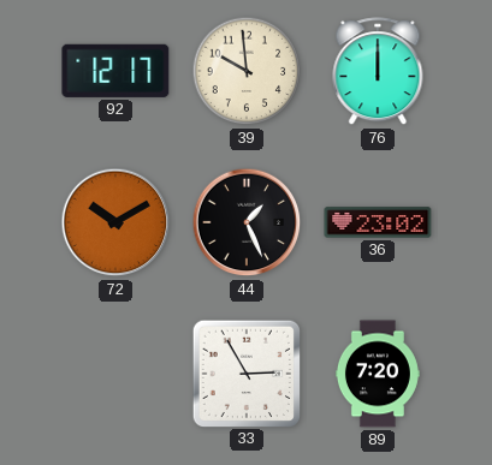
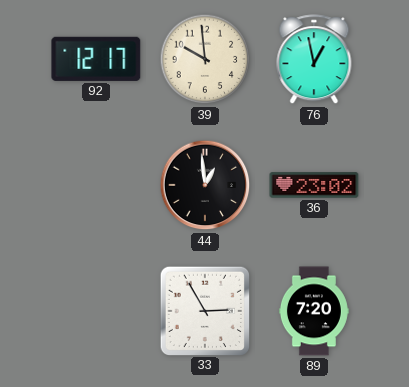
76: 12:00 -> 12:58
72: 10:10 -> none
44: 1:26 -> 12:59
